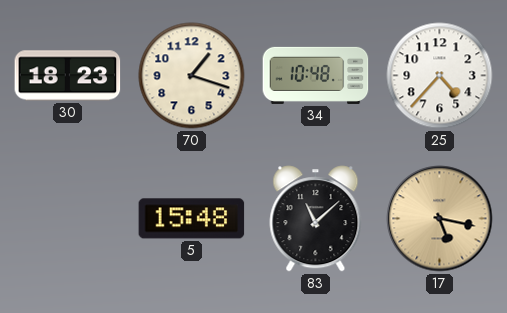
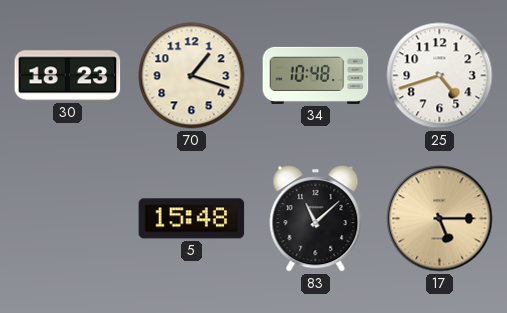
25: 4:37 -> 4:42
17: 5:17 -> 5:15
